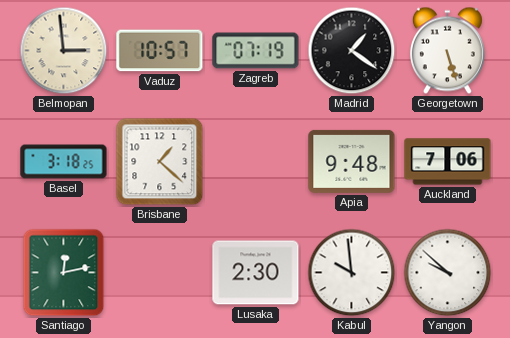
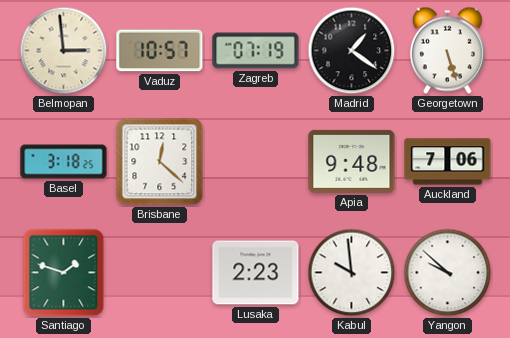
Brisbane: 1:22 -> 12:22
Santiago: 12:13 -> 1:48
Lusaka: 2:30 -> 2:23
